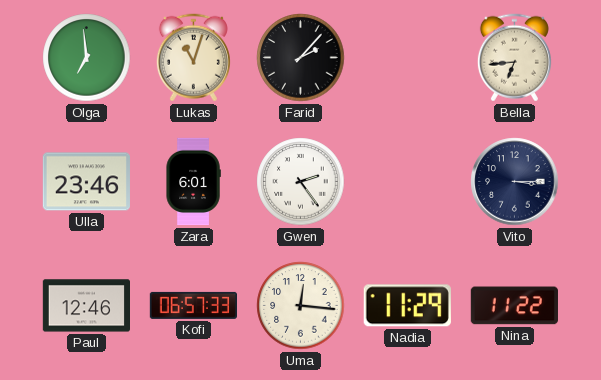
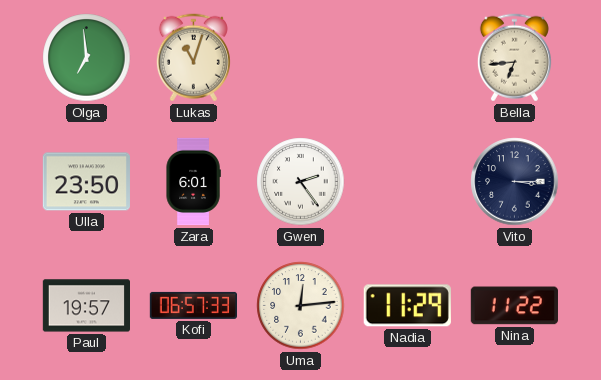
Farid: 2:07 -> none
Ulla: 23:46 -> 23:50
Paul: 12:46 -> 19:57
Uma: 12:16 -> 12:14
